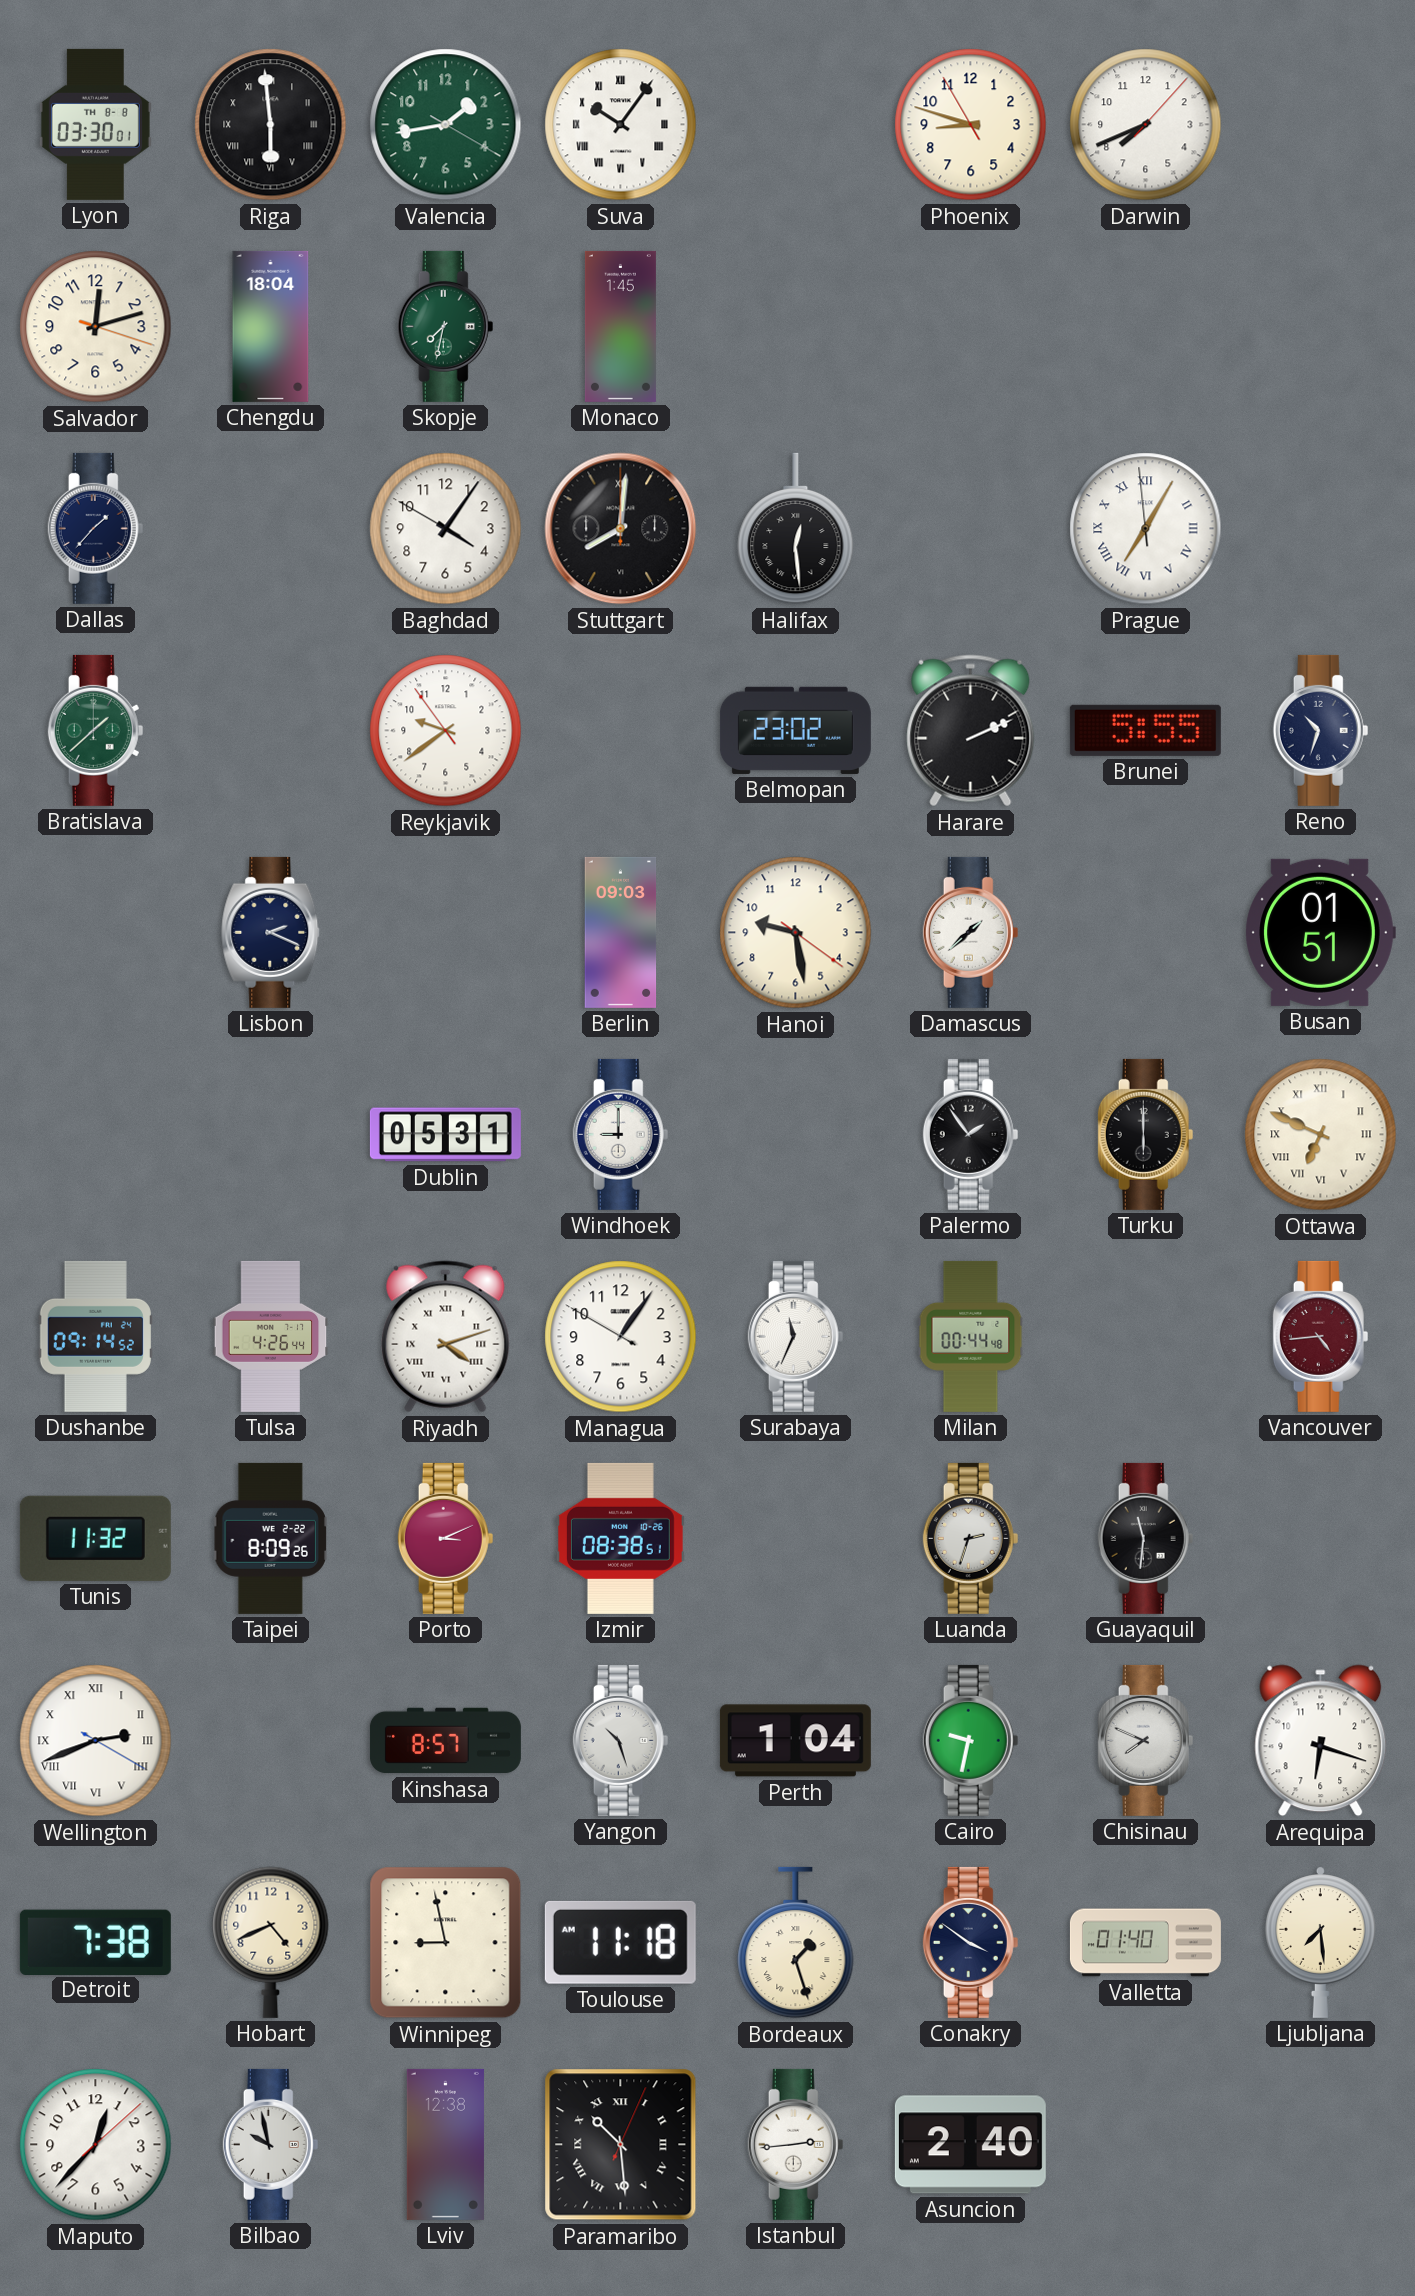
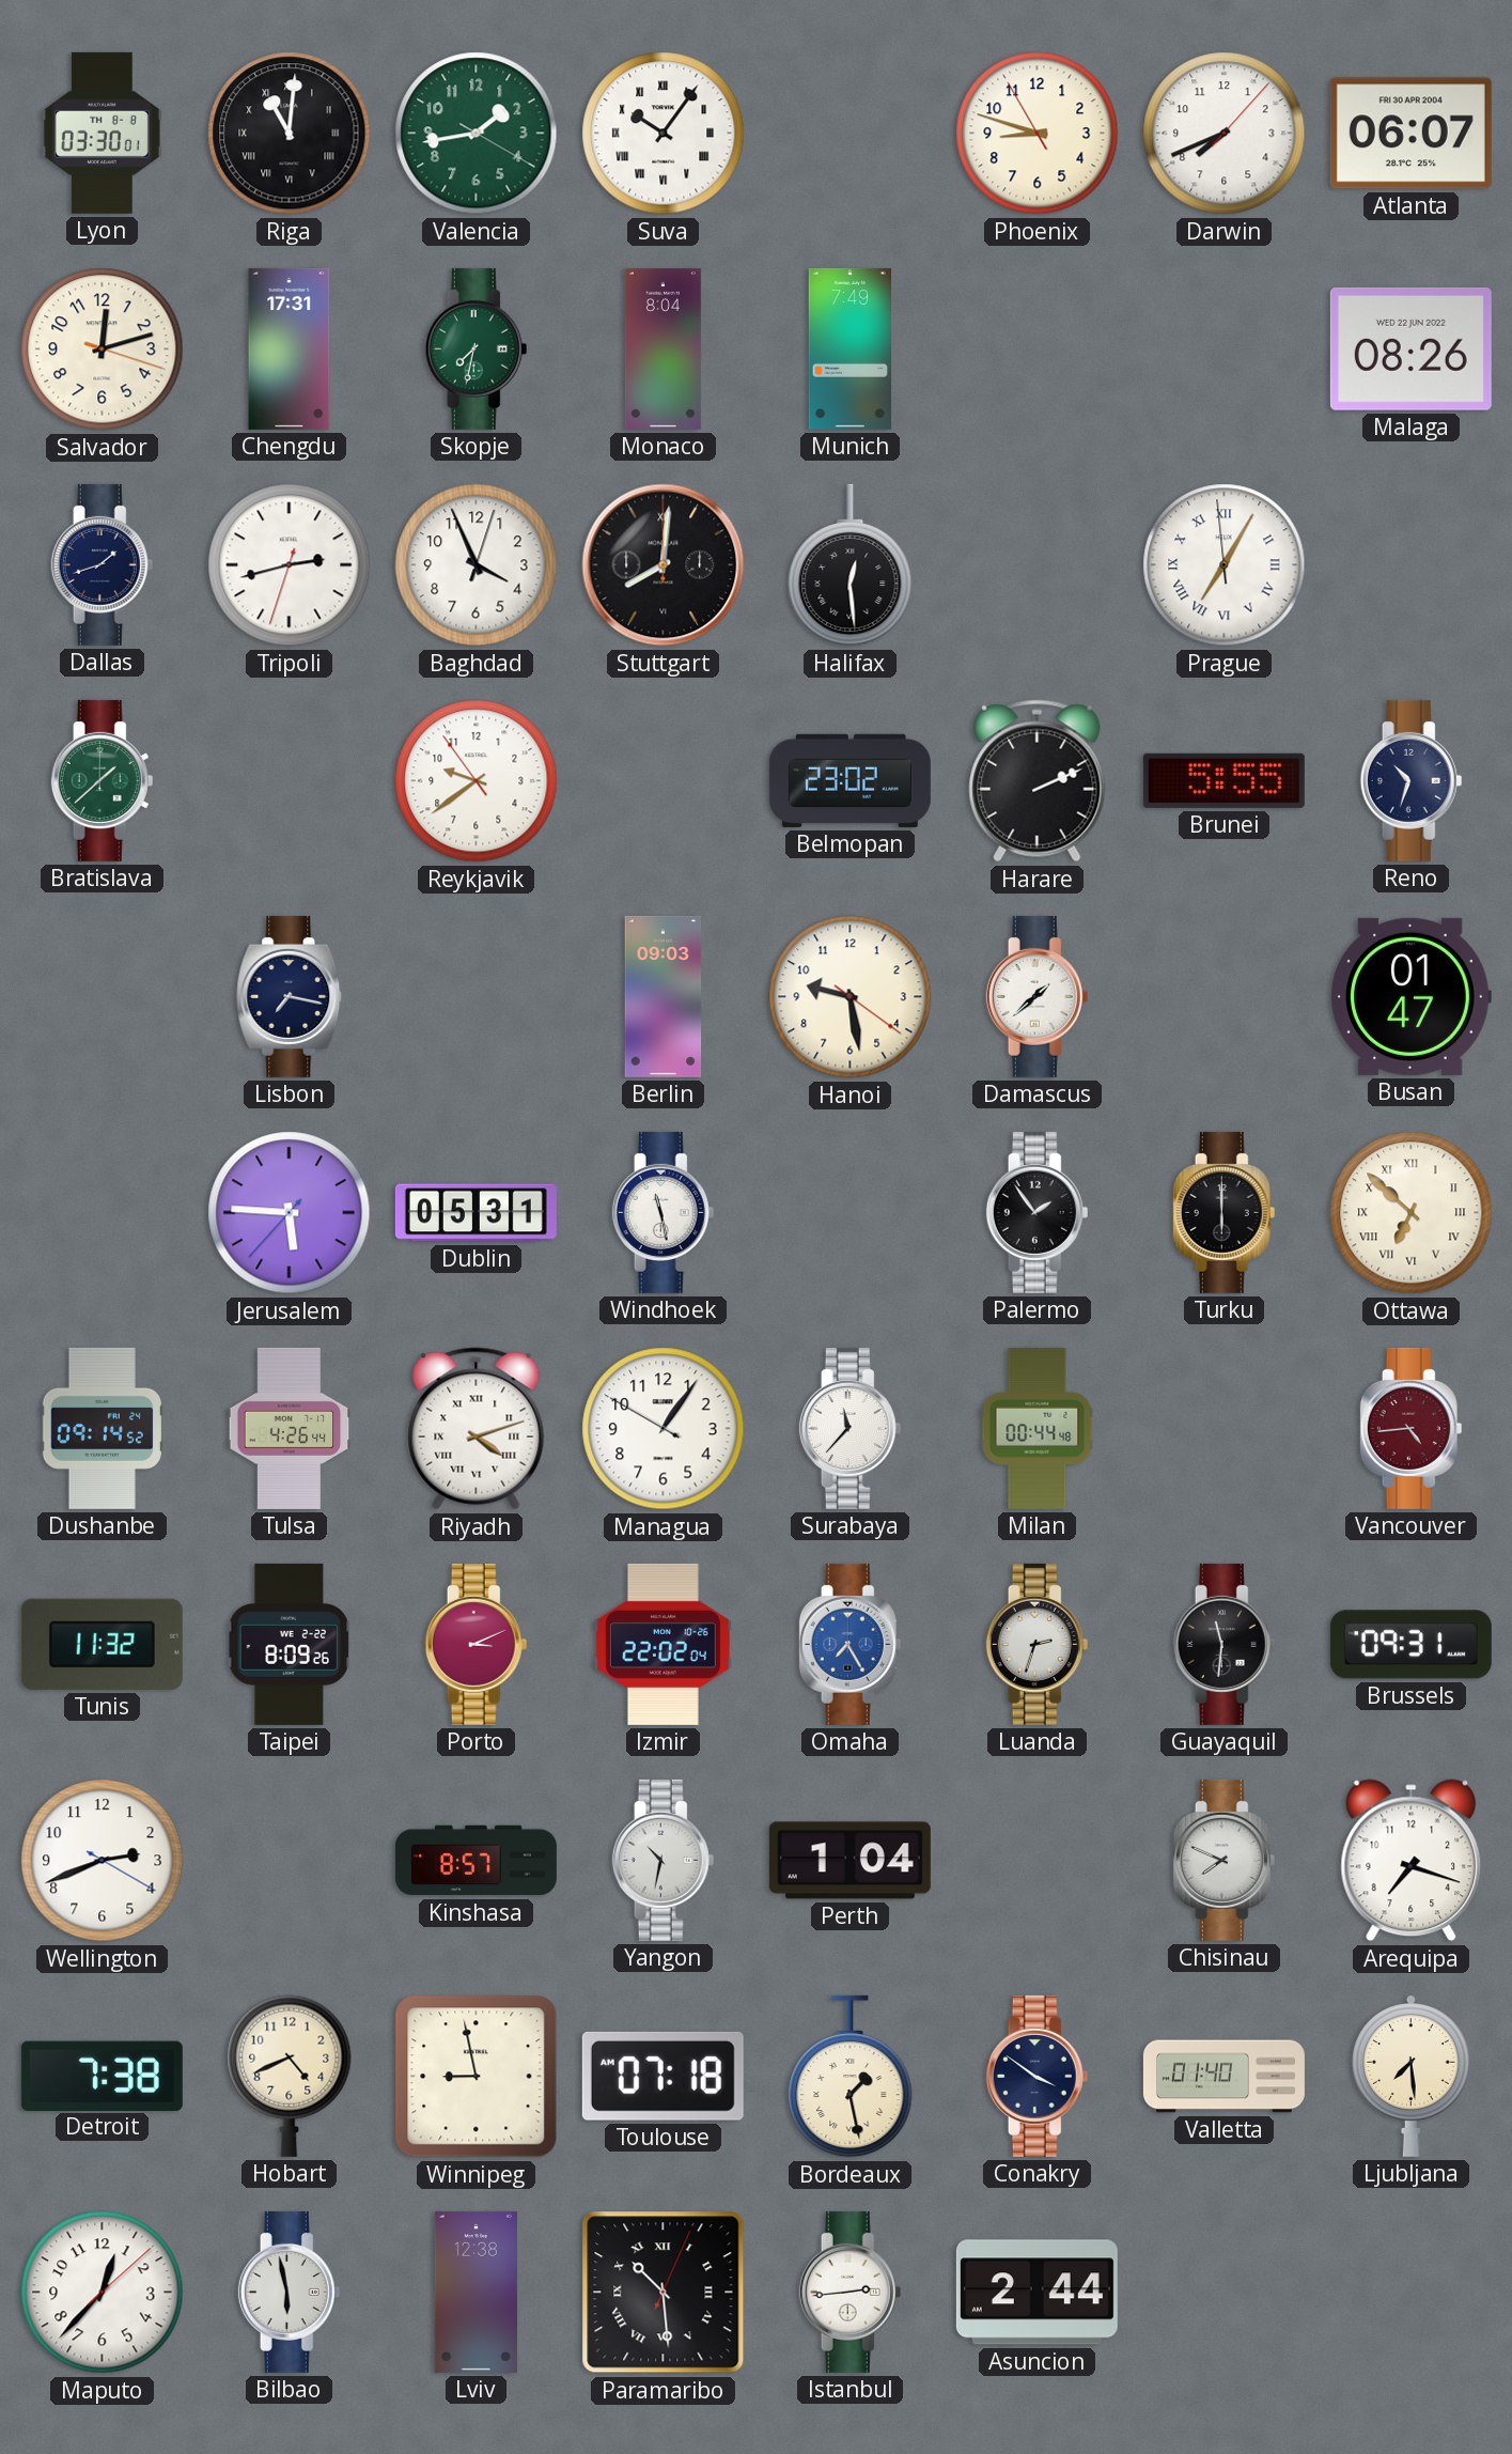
Riga: 5:59 -> 11:01
Atlanta: none -> 06:07
Chengdu: 18:04 -> 17:31
Monaco: 1:45 -> 8:04
Munich: none -> 7:49
Malaga: none -> 08:26
Dallas: 1:37 -> 1:42
Tripoli: none -> 2:42
Baghdad: 4:05 -> 3:56
Lisbon: 2:19 -> 7:17
Busan: 01:51 -> 01:47
Jerusalem: none -> 5:45
Windhoek: 9:00 -> 11:28
Ottawa: 6:49 -> 6:52
Surabaya: 11:34 -> 11:37
Izmir: 08:38 -> 22:02
Omaha: none -> 7:25
Brussels: none -> 09:31
Wellington numerals: Roman -> Arabic
Yangon: 10:27 -> 10:32
Cairo: 9:32 -> none
Arequipa: 6:18 -> 7:18
Toulouse: 11:18 -> 07:18
Bordeaux: 1:27 -> 1:28
Bilbao: 9:58 -> 5:58
Asuncion: 2:40 -> 2:44
